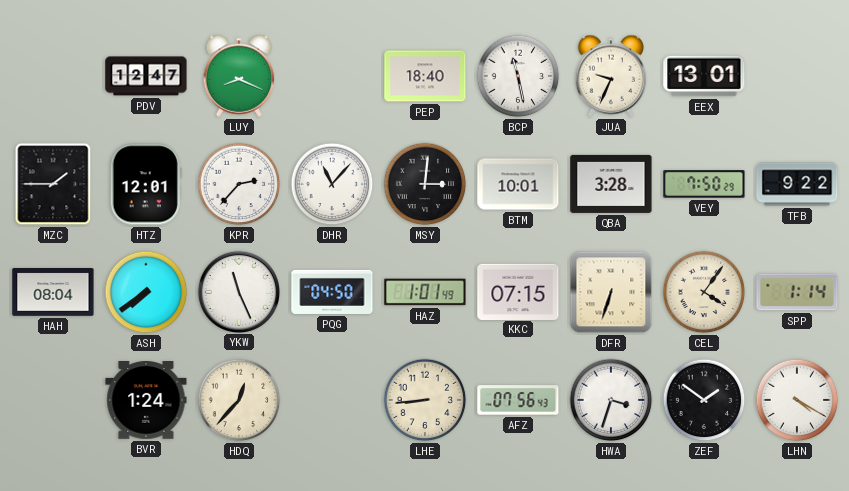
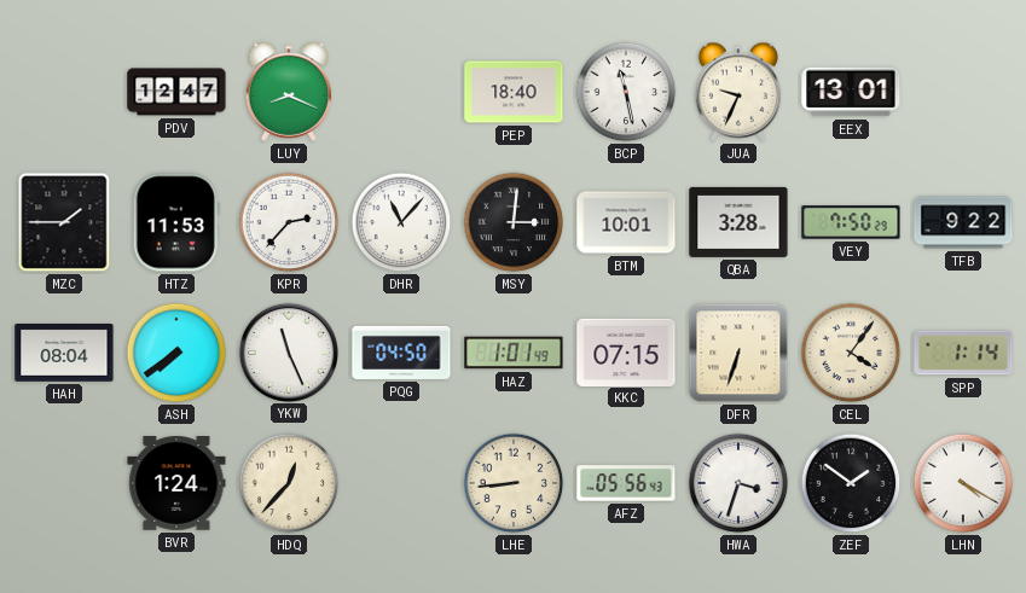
HTZ: 12:01 -> 11:53
AFZ: 07:56 -> 05:56
